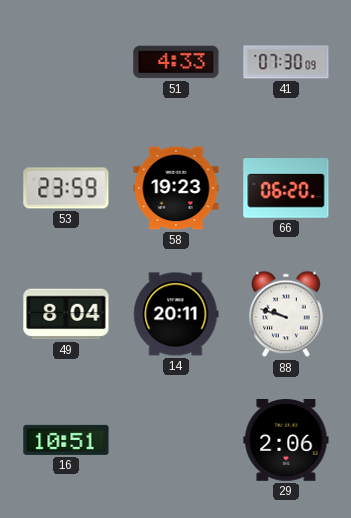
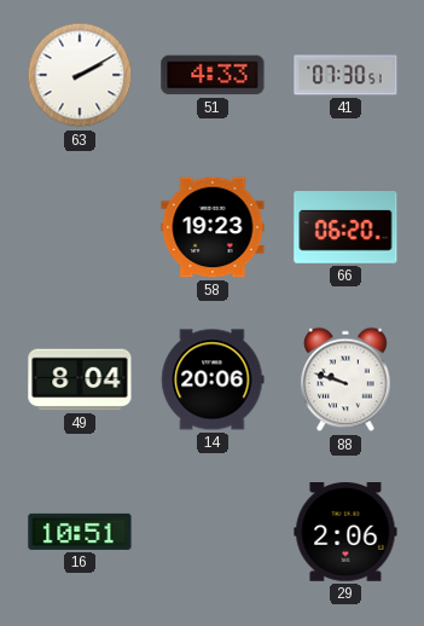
63: none -> 2:10
41: 07:30:09 -> 07:30:51
53: 23:59 -> none
14: 20:11 -> 20:06
